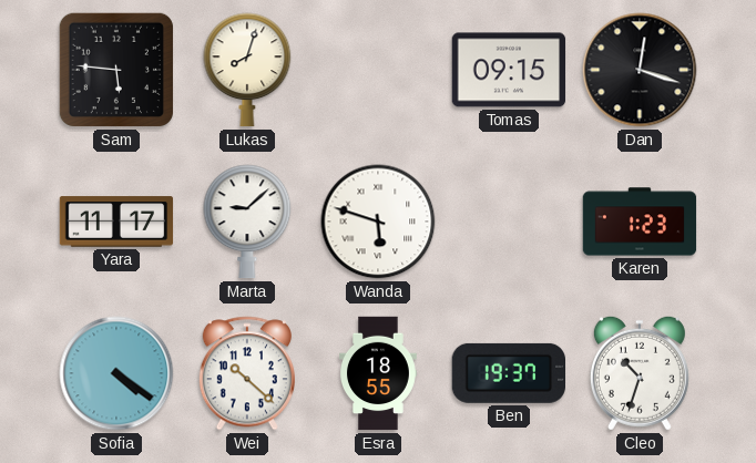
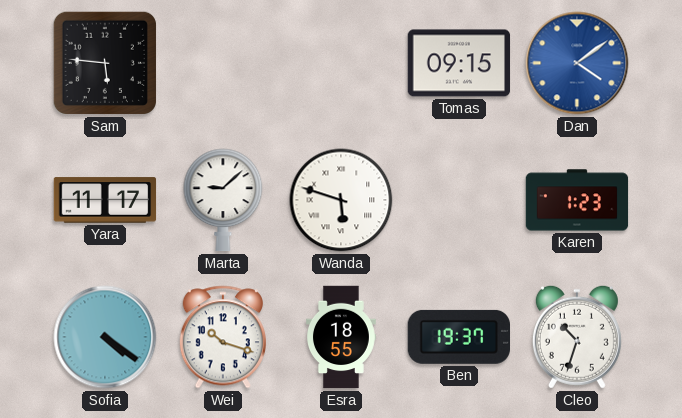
Lukas: 8:03 -> none
Dan: 12:18 -> 4:09
Dan dial: black -> blue
Wei: 10:22 -> 10:18
